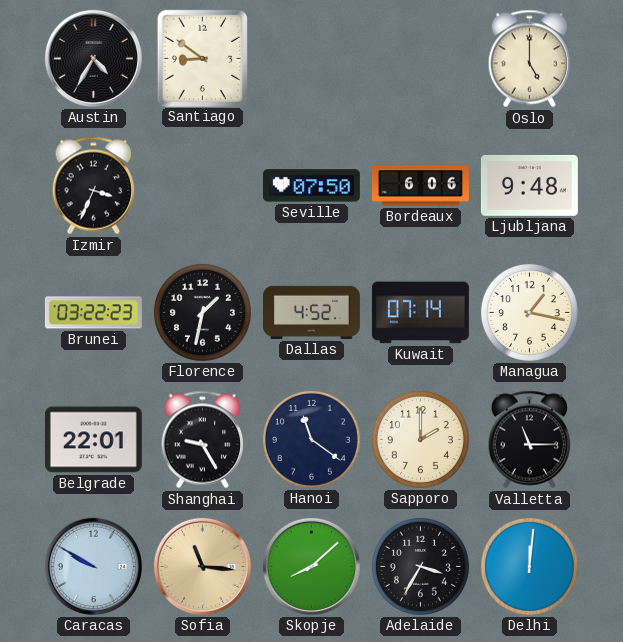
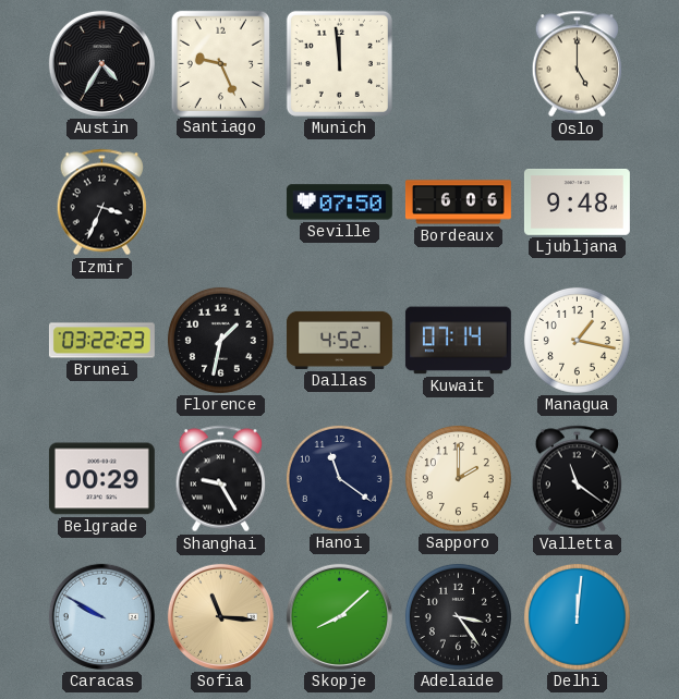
Santiago: 8:51 -> 9:26
Munich: none -> 11:59
Belgrade: 22:01 -> 00:29
Valletta: 11:15 -> 11:21
Adelaide: 3:35 -> 3:24
